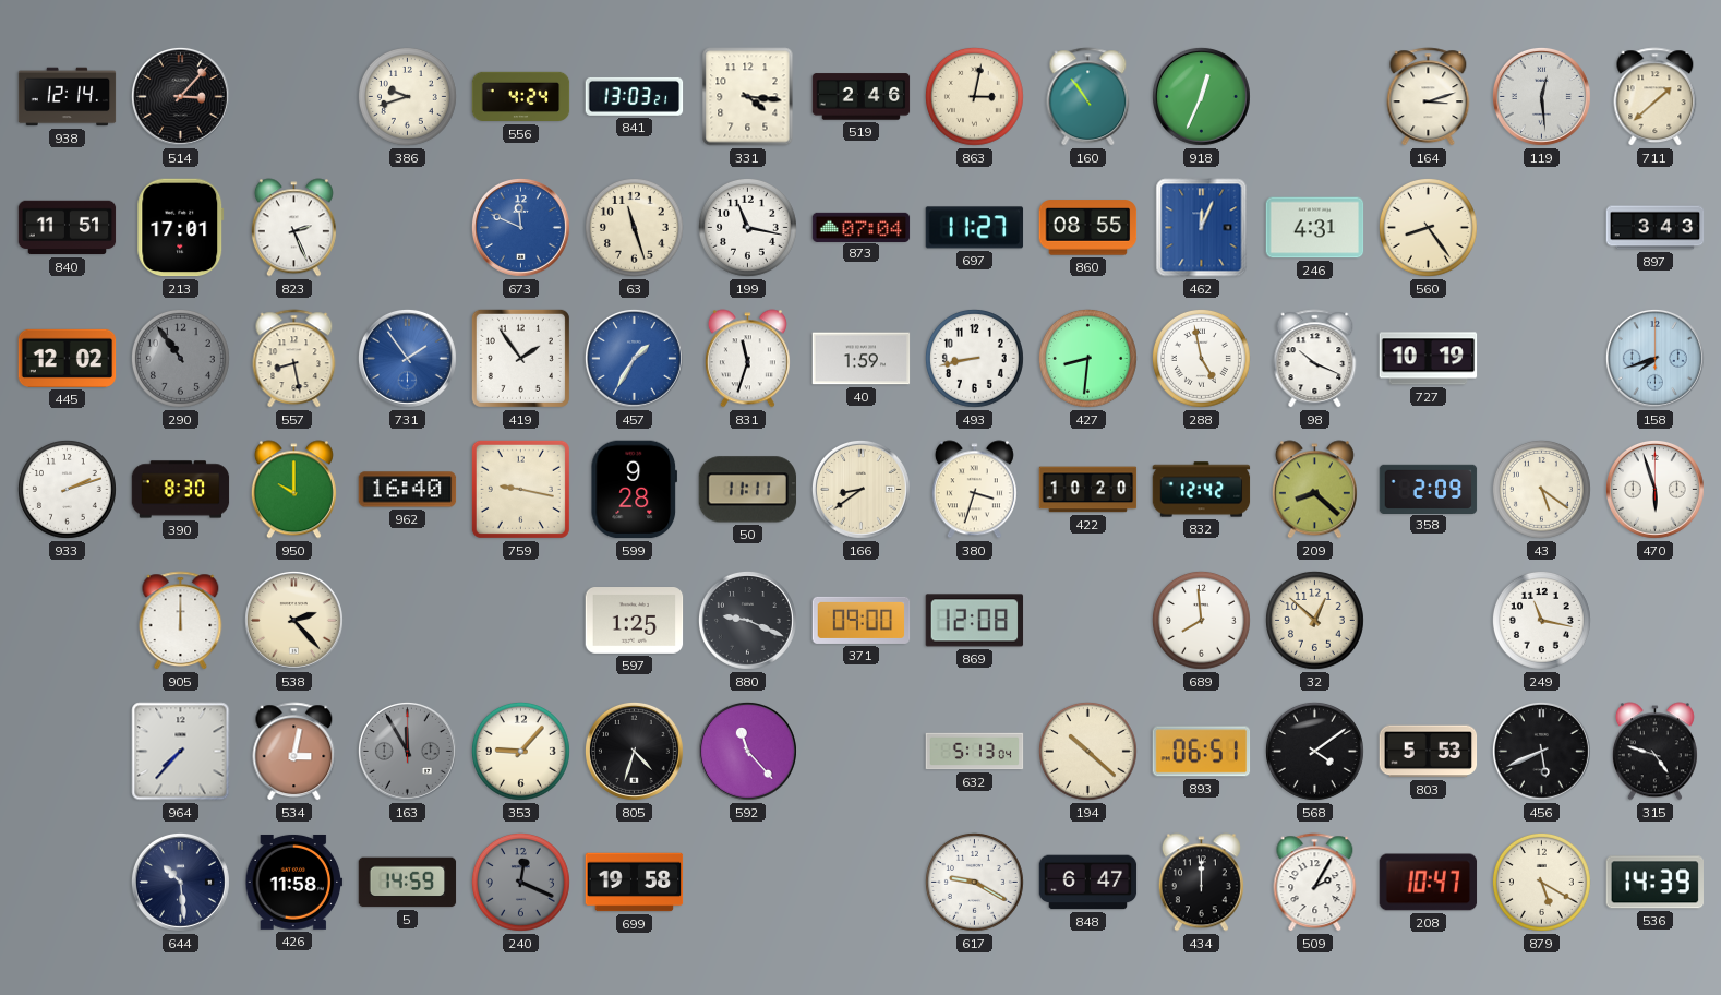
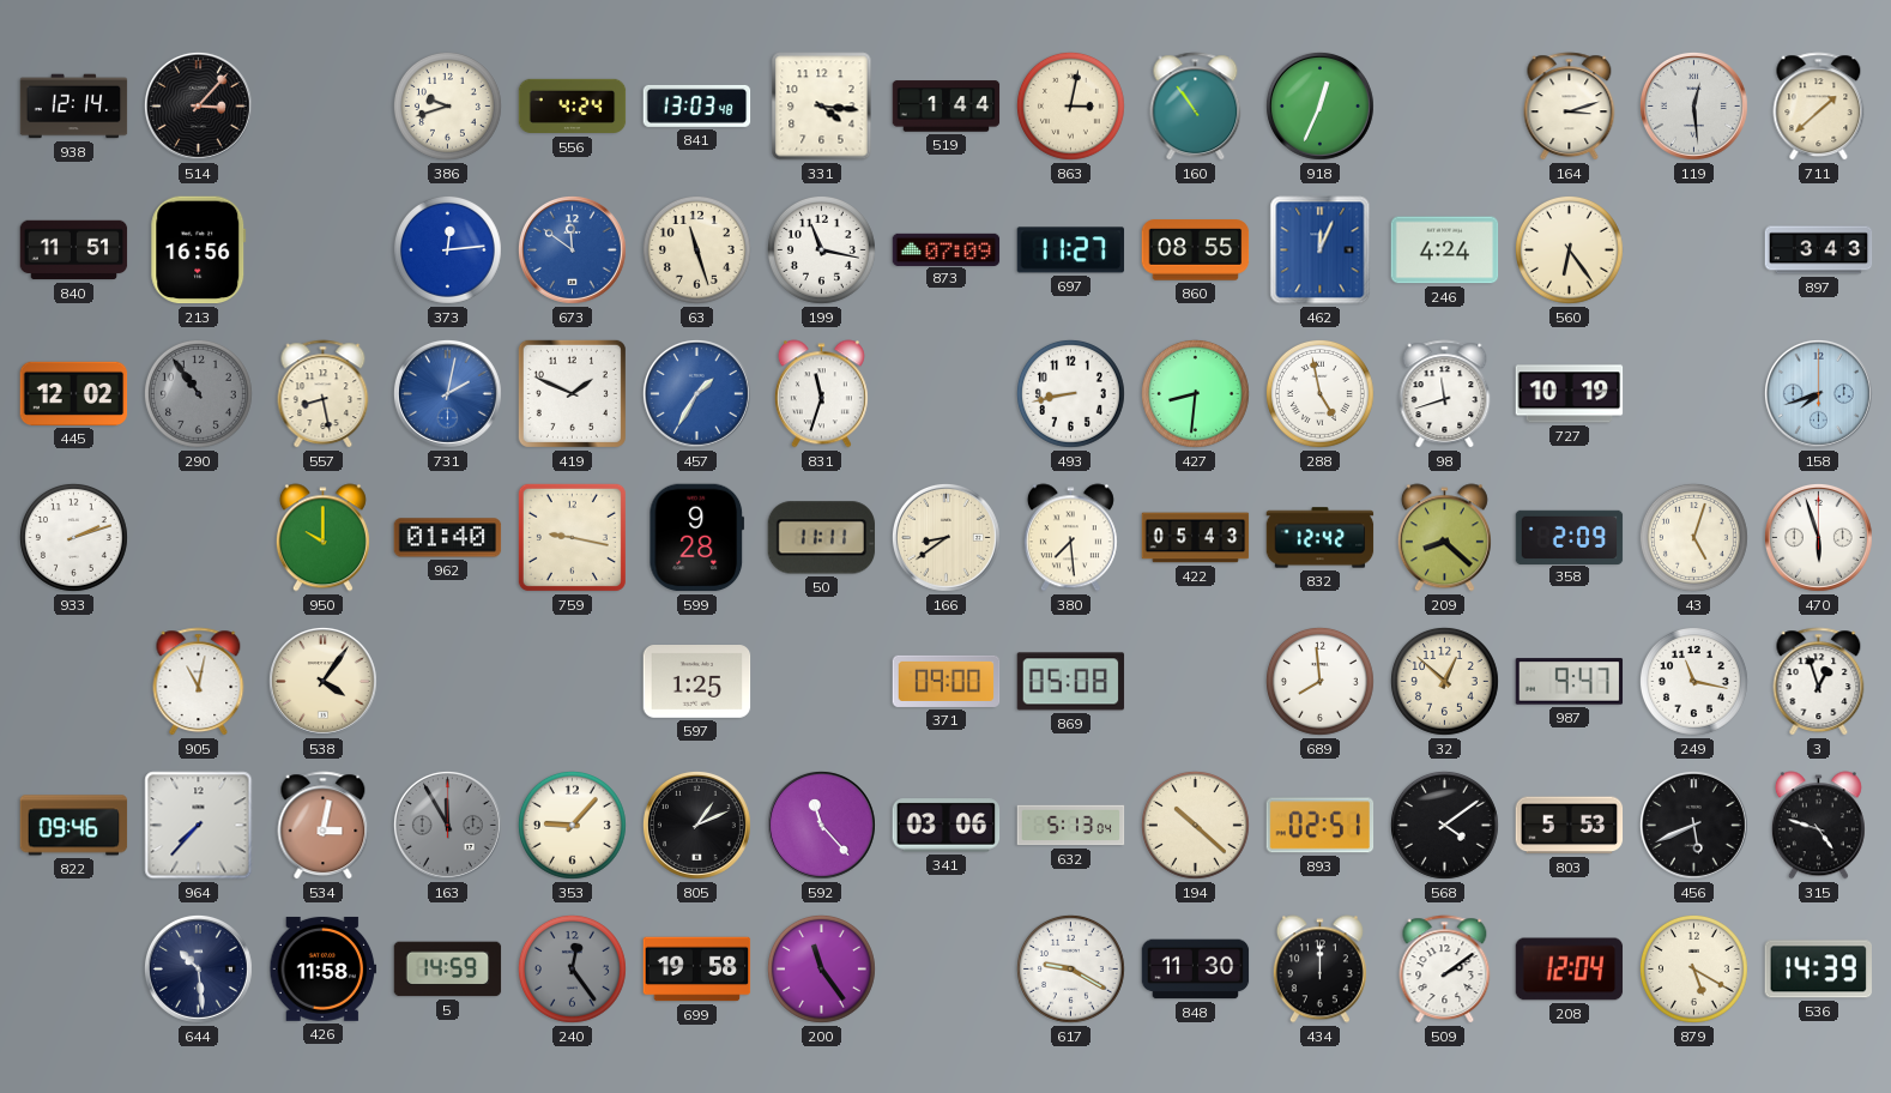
841: 13:03:21 -> 13:03:48
519: 2:46 -> 1:44
213: 17:01 -> 16:56
823: 2:26 -> none
373: none -> 12:14
673: 11:49 -> 11:51
873: 07:04 -> 07:09
246: 4:31 -> 4:24
560: 8:24 -> 6:24
731: 1:54 -> 2:02
419: 1:54 -> 1:49
40: 1:59 -> none
98: 10:19 -> 11:42
390: 8:30 -> none
962: 16:40 -> 01:40
380: 3:33 -> 7:29
422: 10:20 -> 05:43
43: 5:21 -> 5:03
905: 12:00 -> 11:02
538: 2:23 -> 4:06
880: 9:19 -> none
869: 12:08 -> 05:08
987: none -> 9:47
3: none -> 12:57
822: none -> 09:46
805: 4:33 -> 1:11
341: none -> 03:06
893: 06:51 -> 02:51
240: 12:19 -> 12:24
200: none -> 11:24
848: 6:47 -> 11:30
509: 2:05 -> 2:09
208: 10:47 -> 12:04
